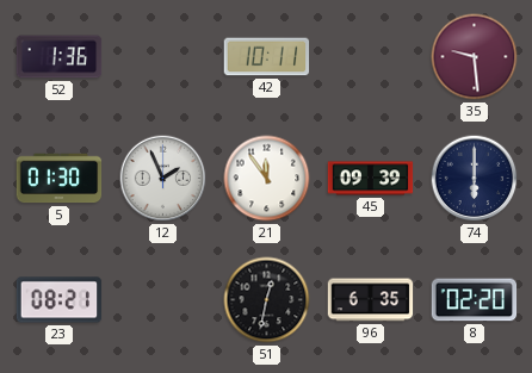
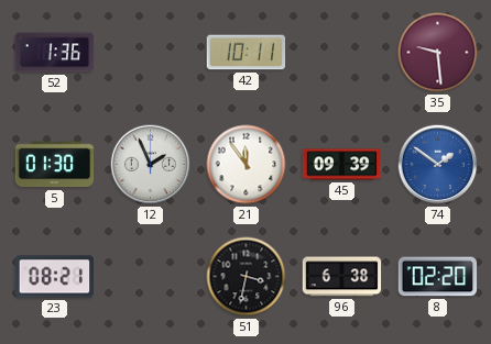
74: 6:00 -> 1:51
74 dial: navy -> blue
51: 12:32 -> 3:32
96: 6:35 -> 6:38
